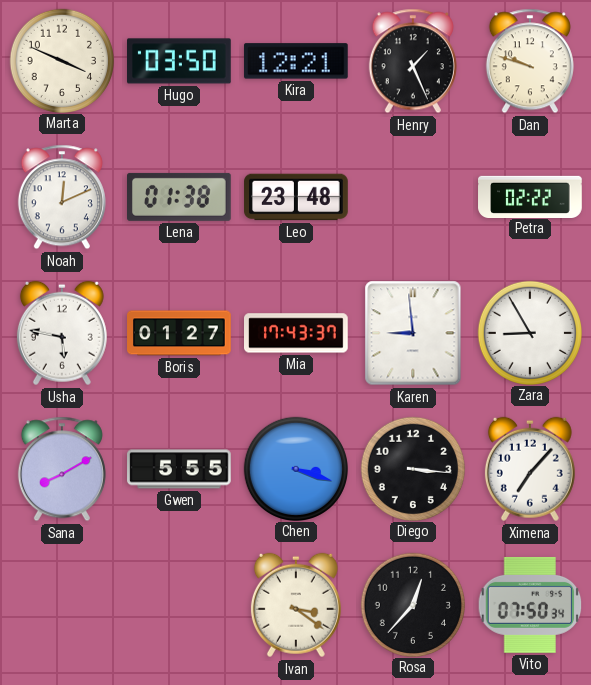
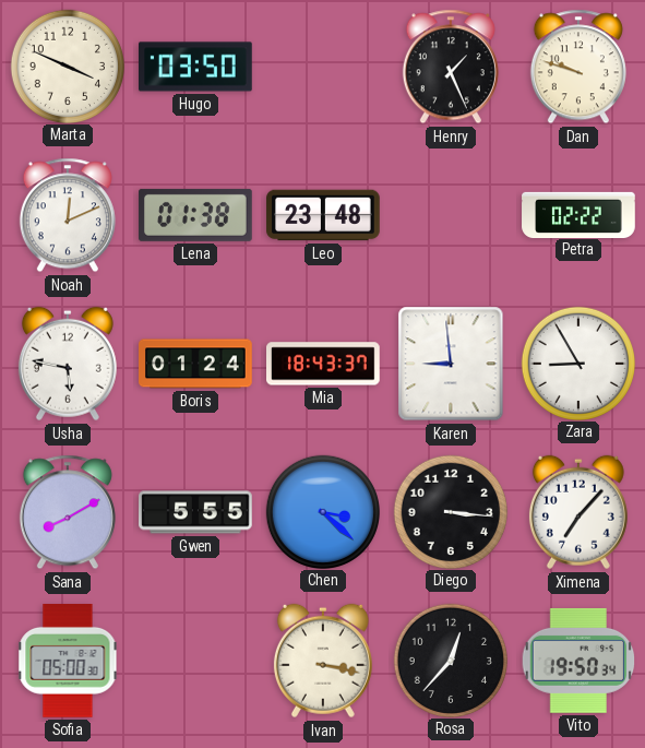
Kira: 12:21 -> none
Boris: 01:27 -> 01:24
Mia: 17:43 -> 18:43
Chen: 3:18 -> 3:22
Sofia: none -> 05:00
Ivan: 3:21 -> 3:17
Vito: 07:50 -> 19:50
